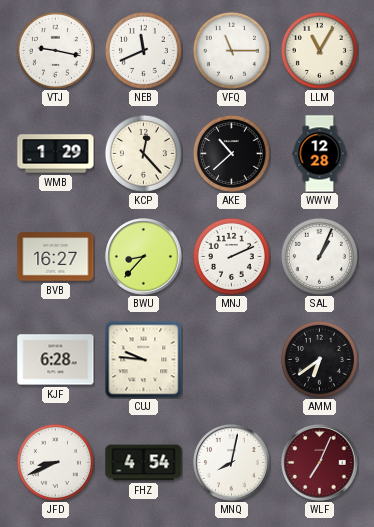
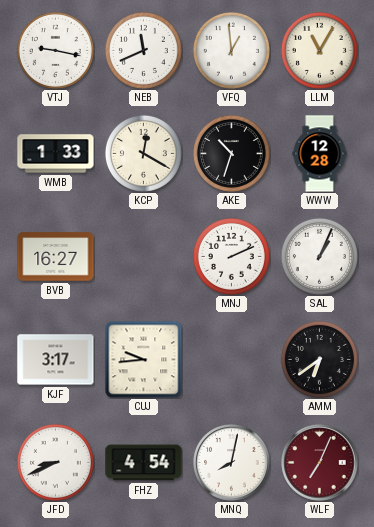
VFQ: 11:15 -> 12:59
WMB: 1:29 -> 1:33
KCP: 12:23 -> 12:20
AKE: 10:38 -> 10:33
BWU: 8:37 -> none
KJF: 6:28 -> 3:17
CUJ: 9:46 -> 9:44
